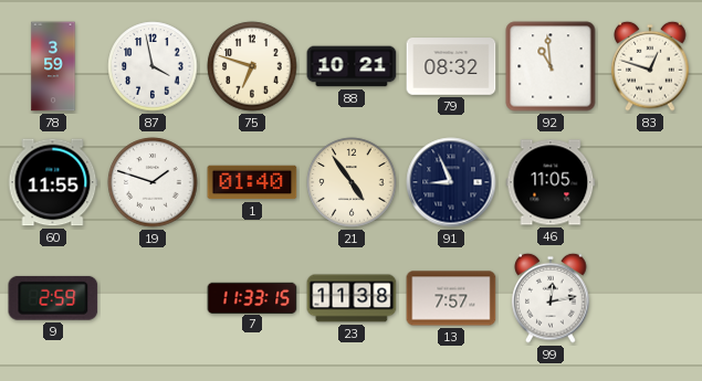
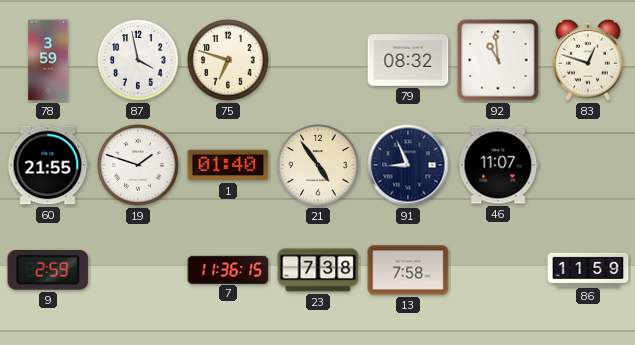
88: 10:21 -> none
60: 11:55 -> 21:55
46: 11:05 -> 11:07
7: 11:33 -> 11:36
23: 11:38 -> 7:38
13: 7:57 -> 7:58
99: 12:13 -> none
86: none -> 11:59
